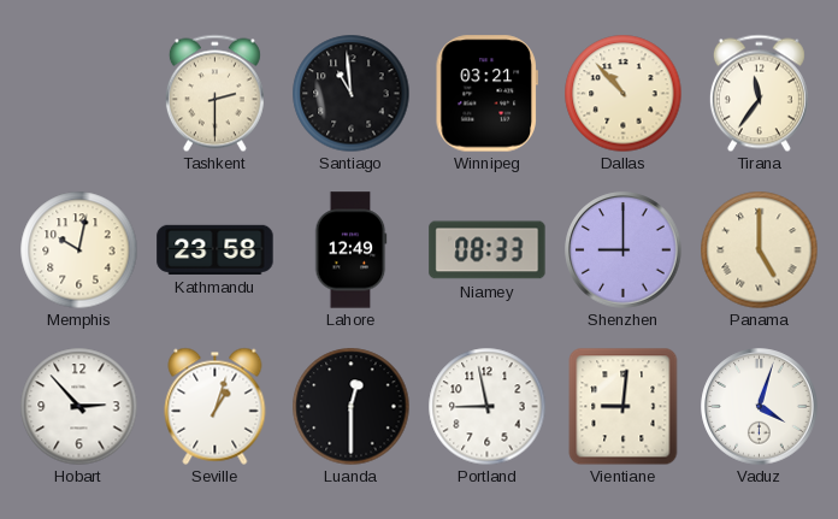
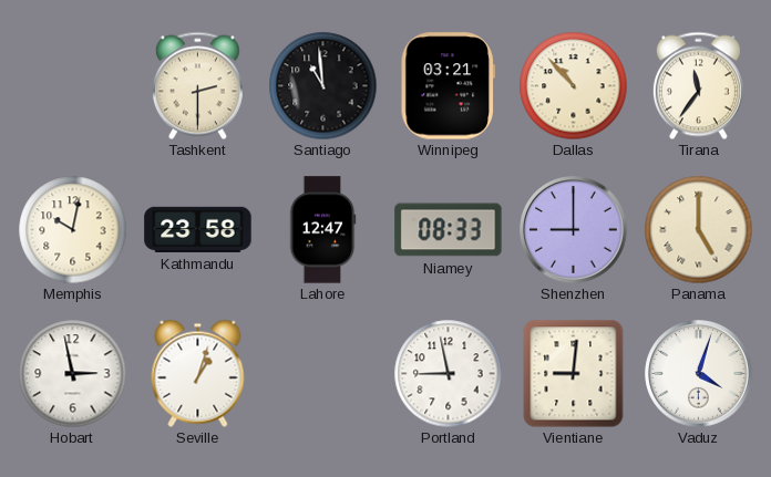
Lahore: 12:49 -> 12:47
Hobart: 2:53 -> 2:58
Luanda: 12:30 -> none
